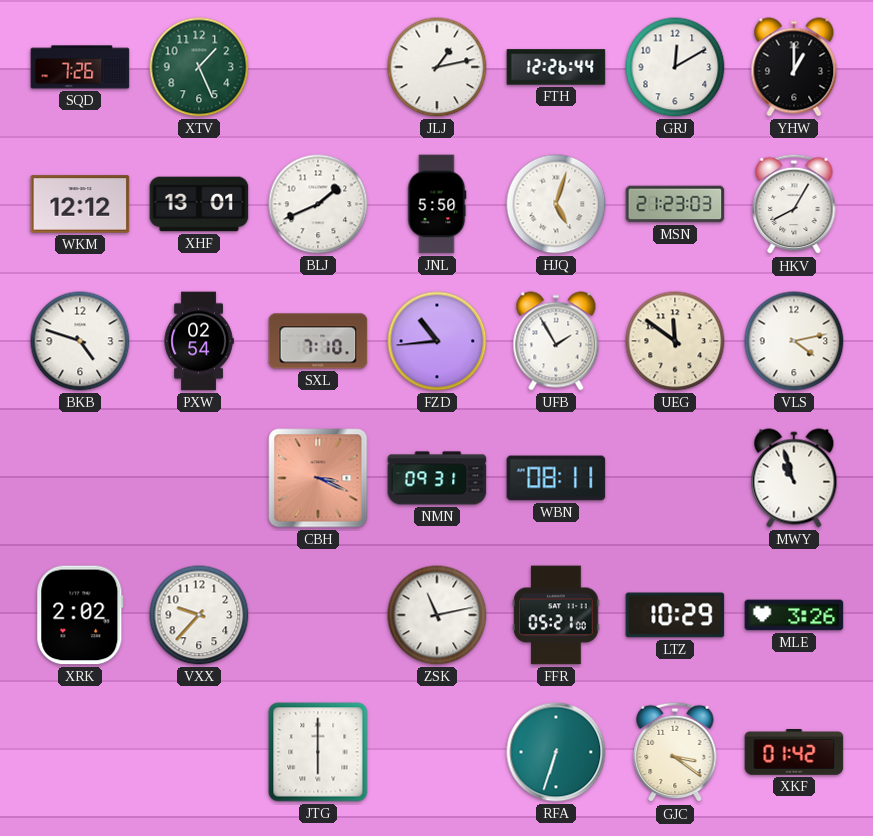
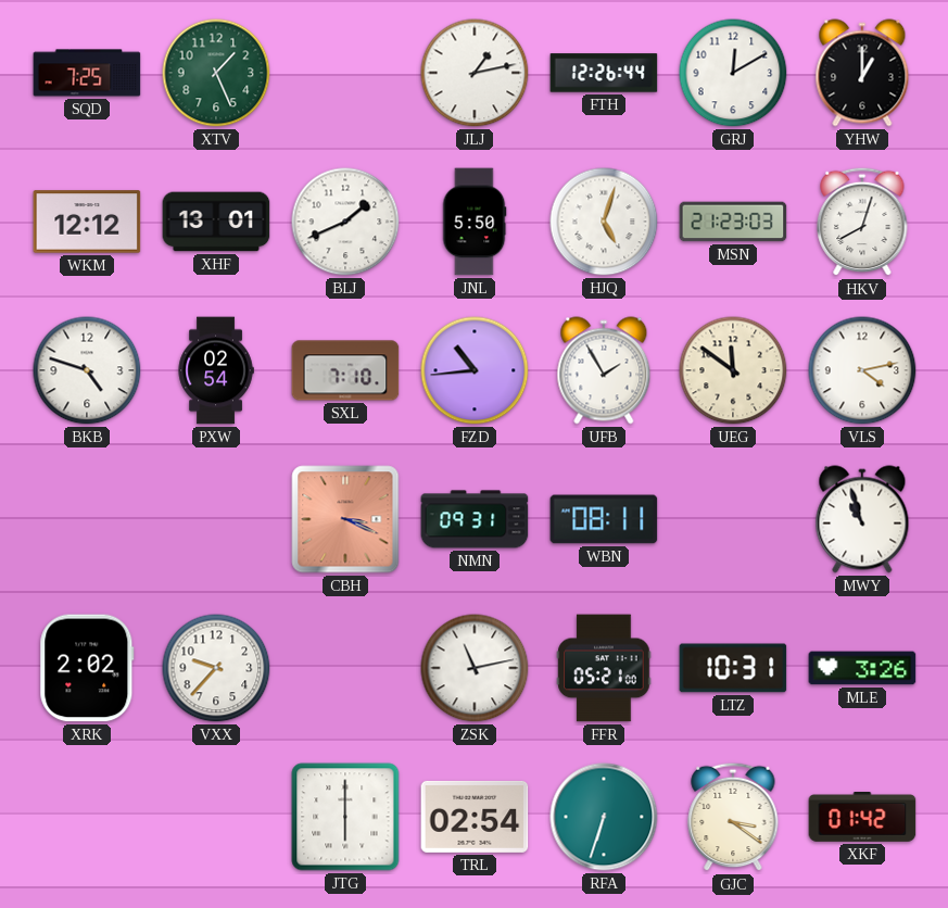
SQD: 7:26 -> 7:25
HKV: 8:05 -> 8:03
LTZ: 10:29 -> 10:31
TRL: none -> 02:54
